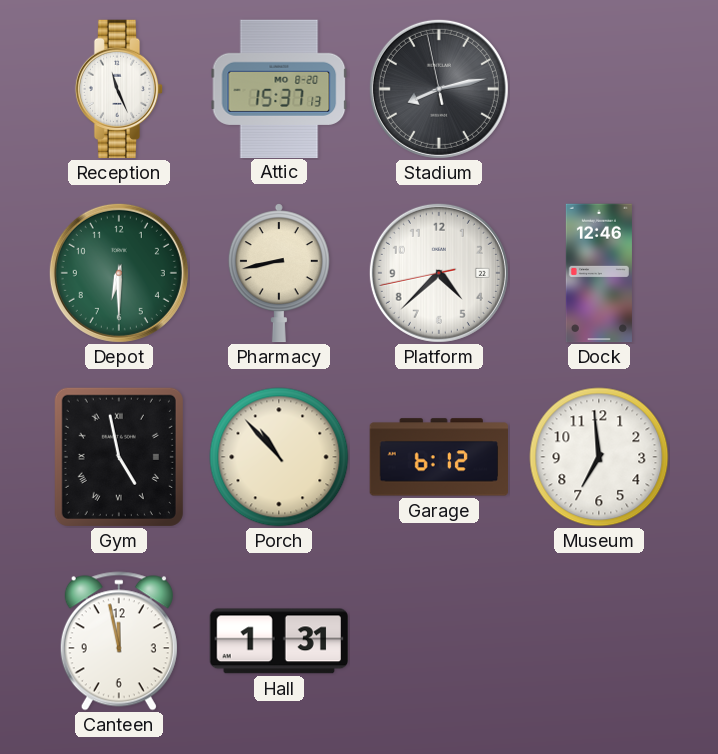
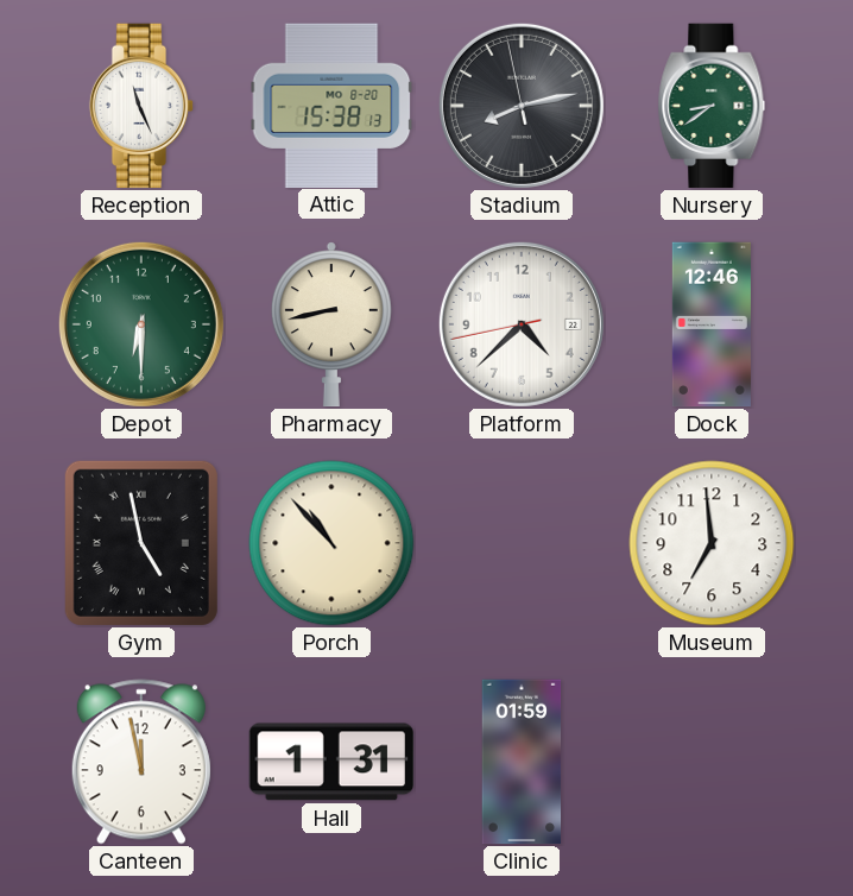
Attic: 15:37 -> 15:38
Nursery: none -> 8:39
Garage: 6:12 -> none
Clinic: none -> 01:59
